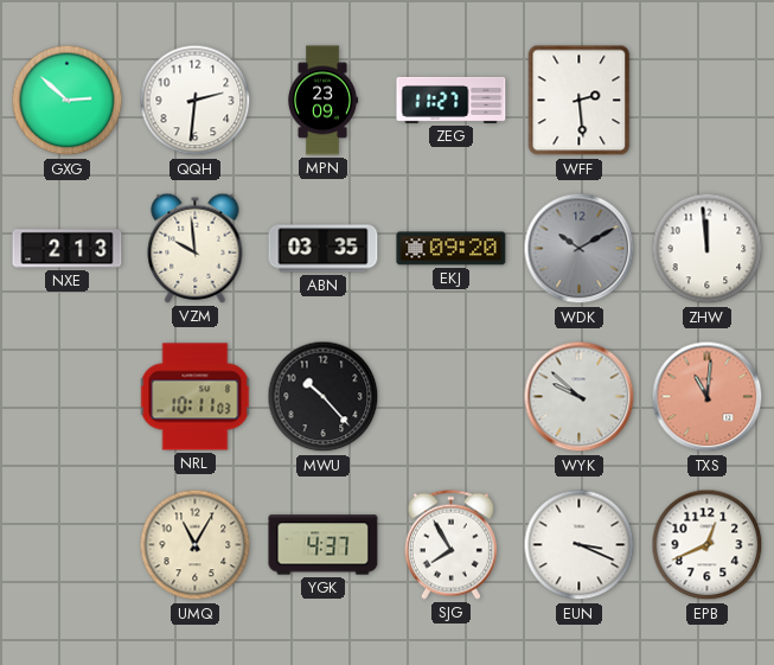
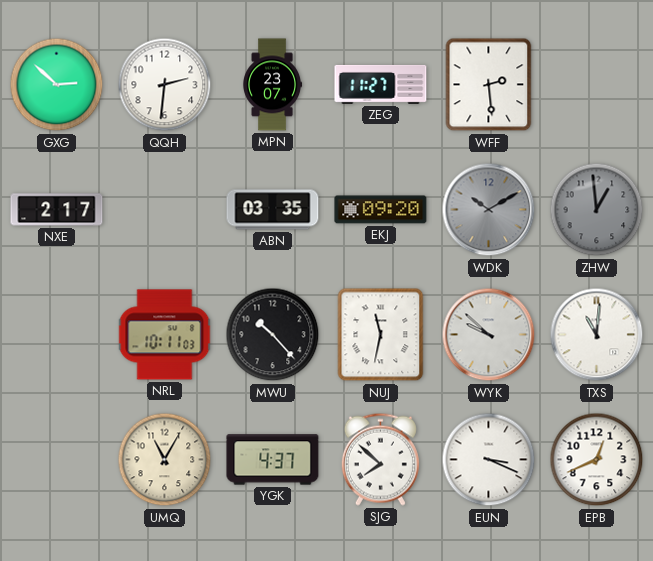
MPN: 23:09 -> 23:07
NXE: 2:13 -> 2:17
VZM: 9:59 -> none
ZHW: 11:59 -> 12:59
ZHW dial: white -> grey
NUJ: none -> 11:32
TXS dial: salmon -> white
SJG: 7:55 -> 7:52
